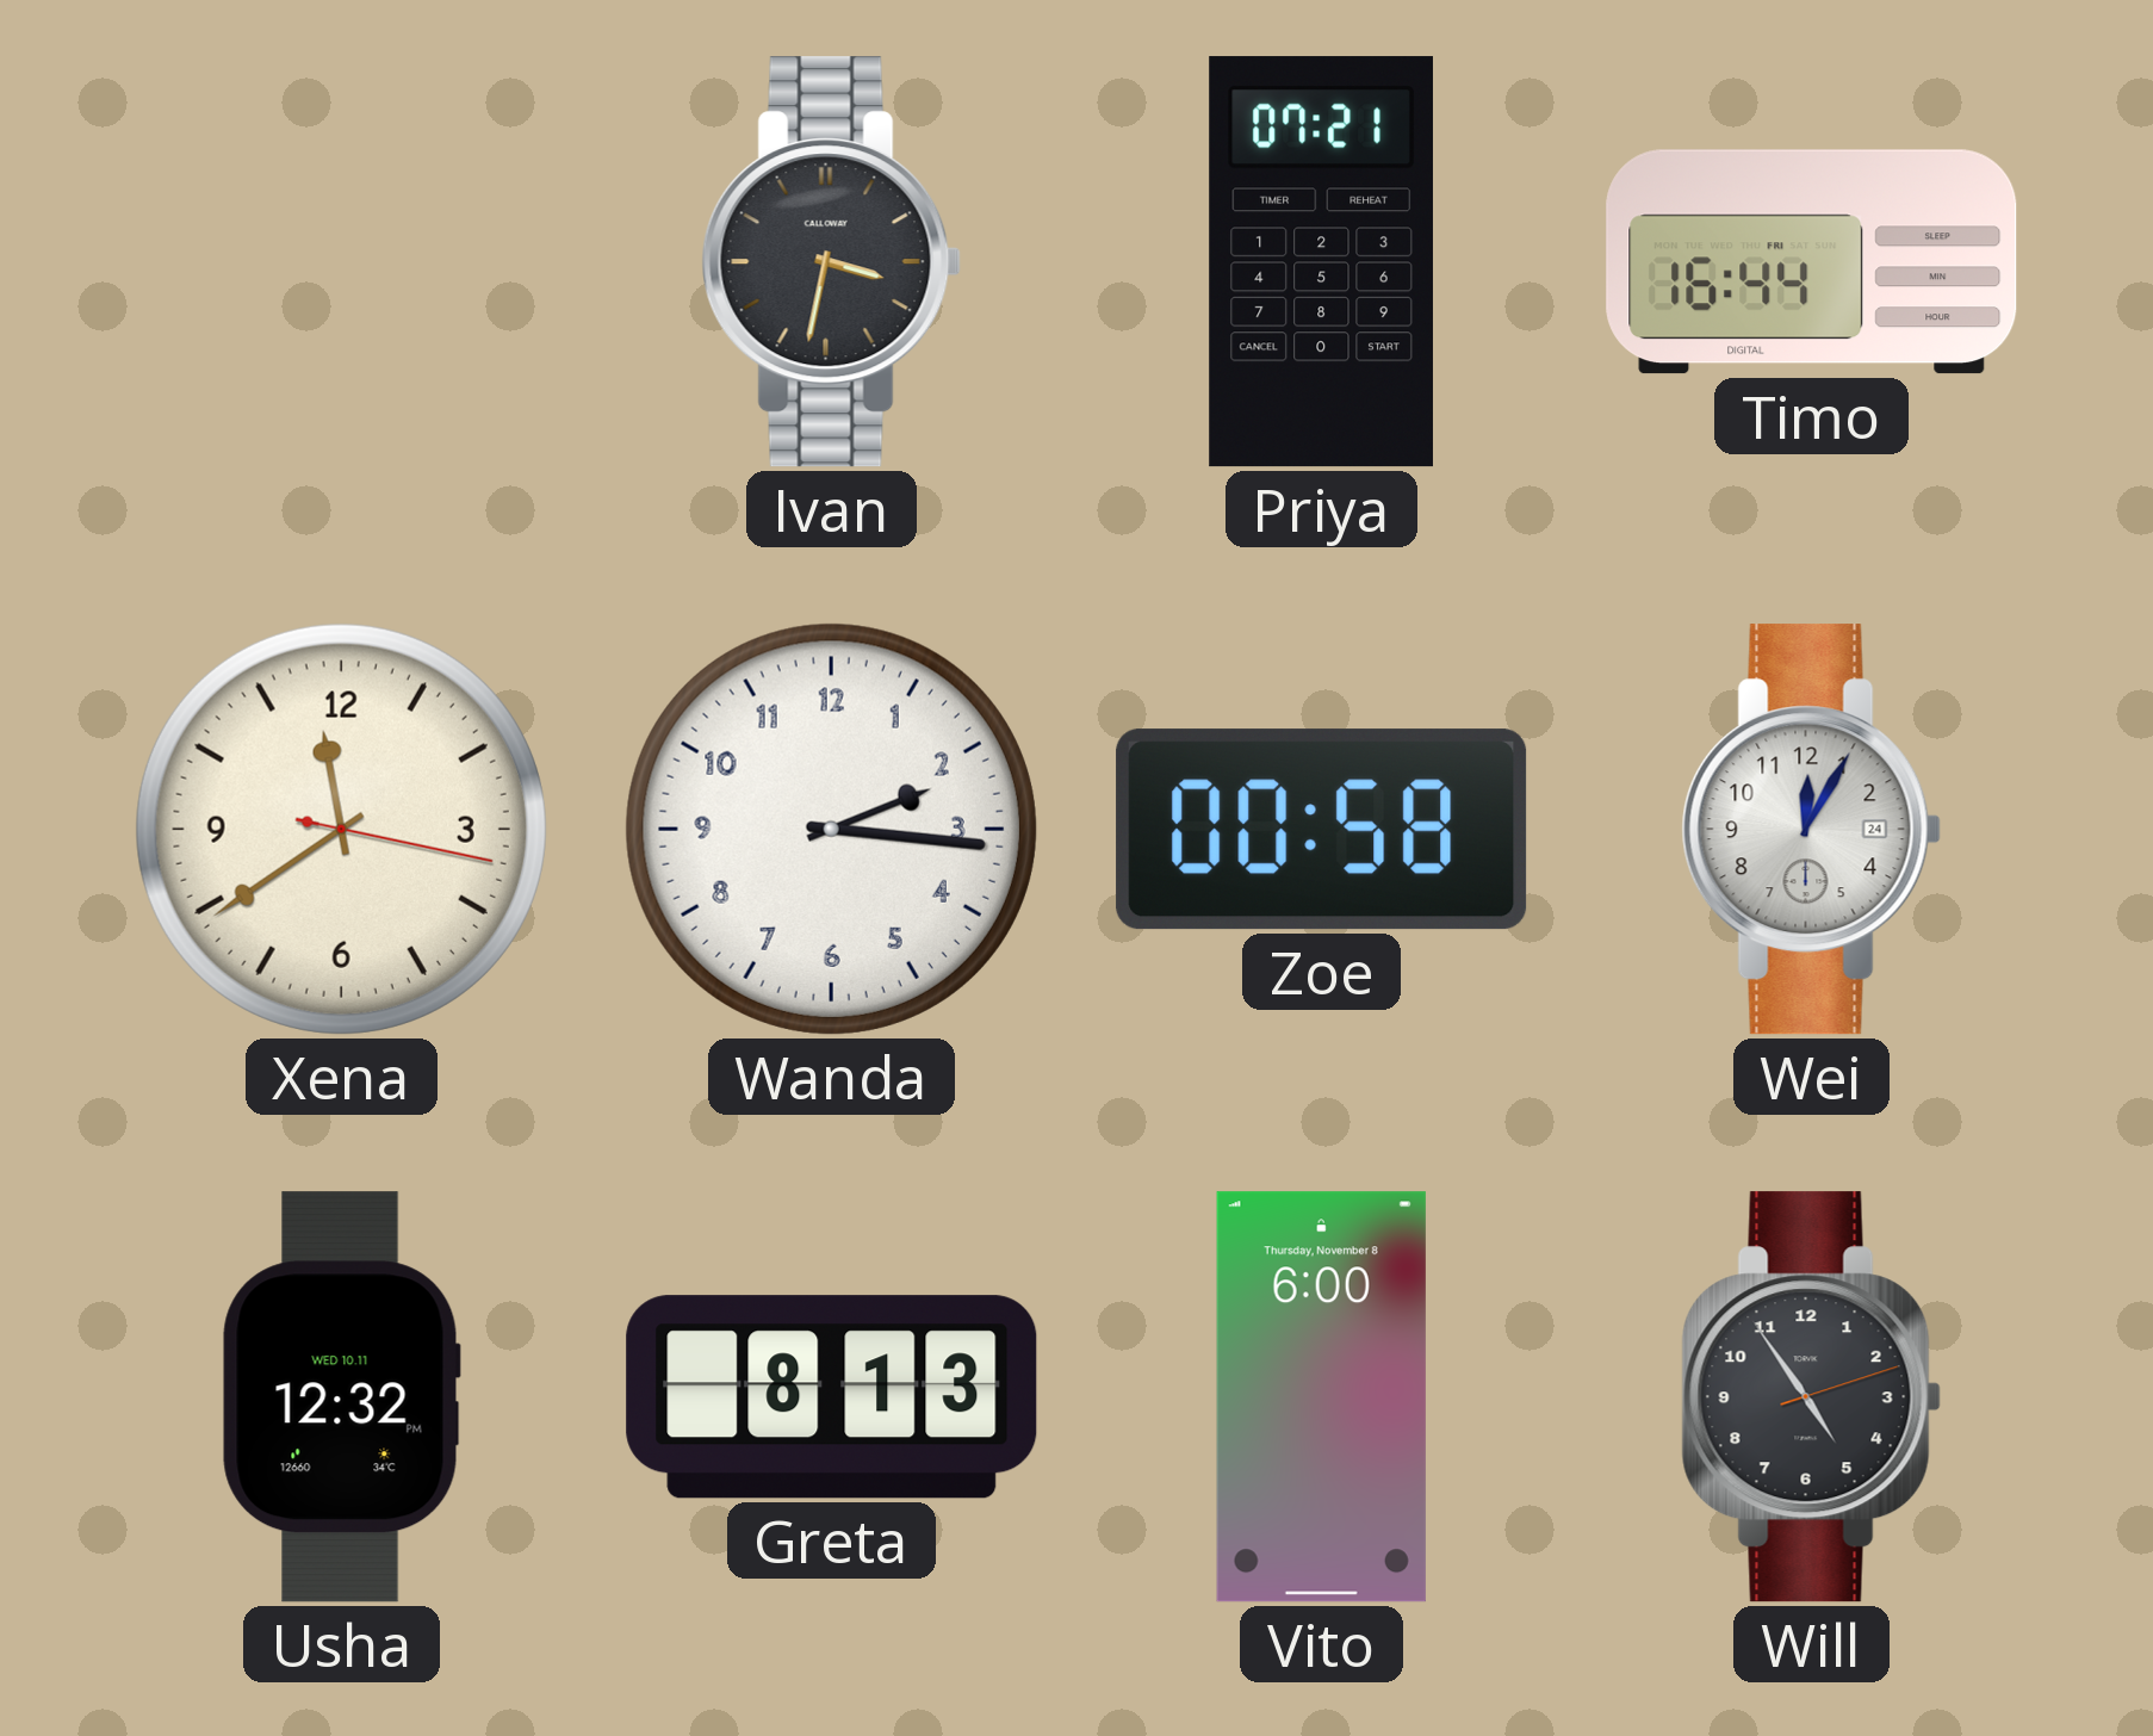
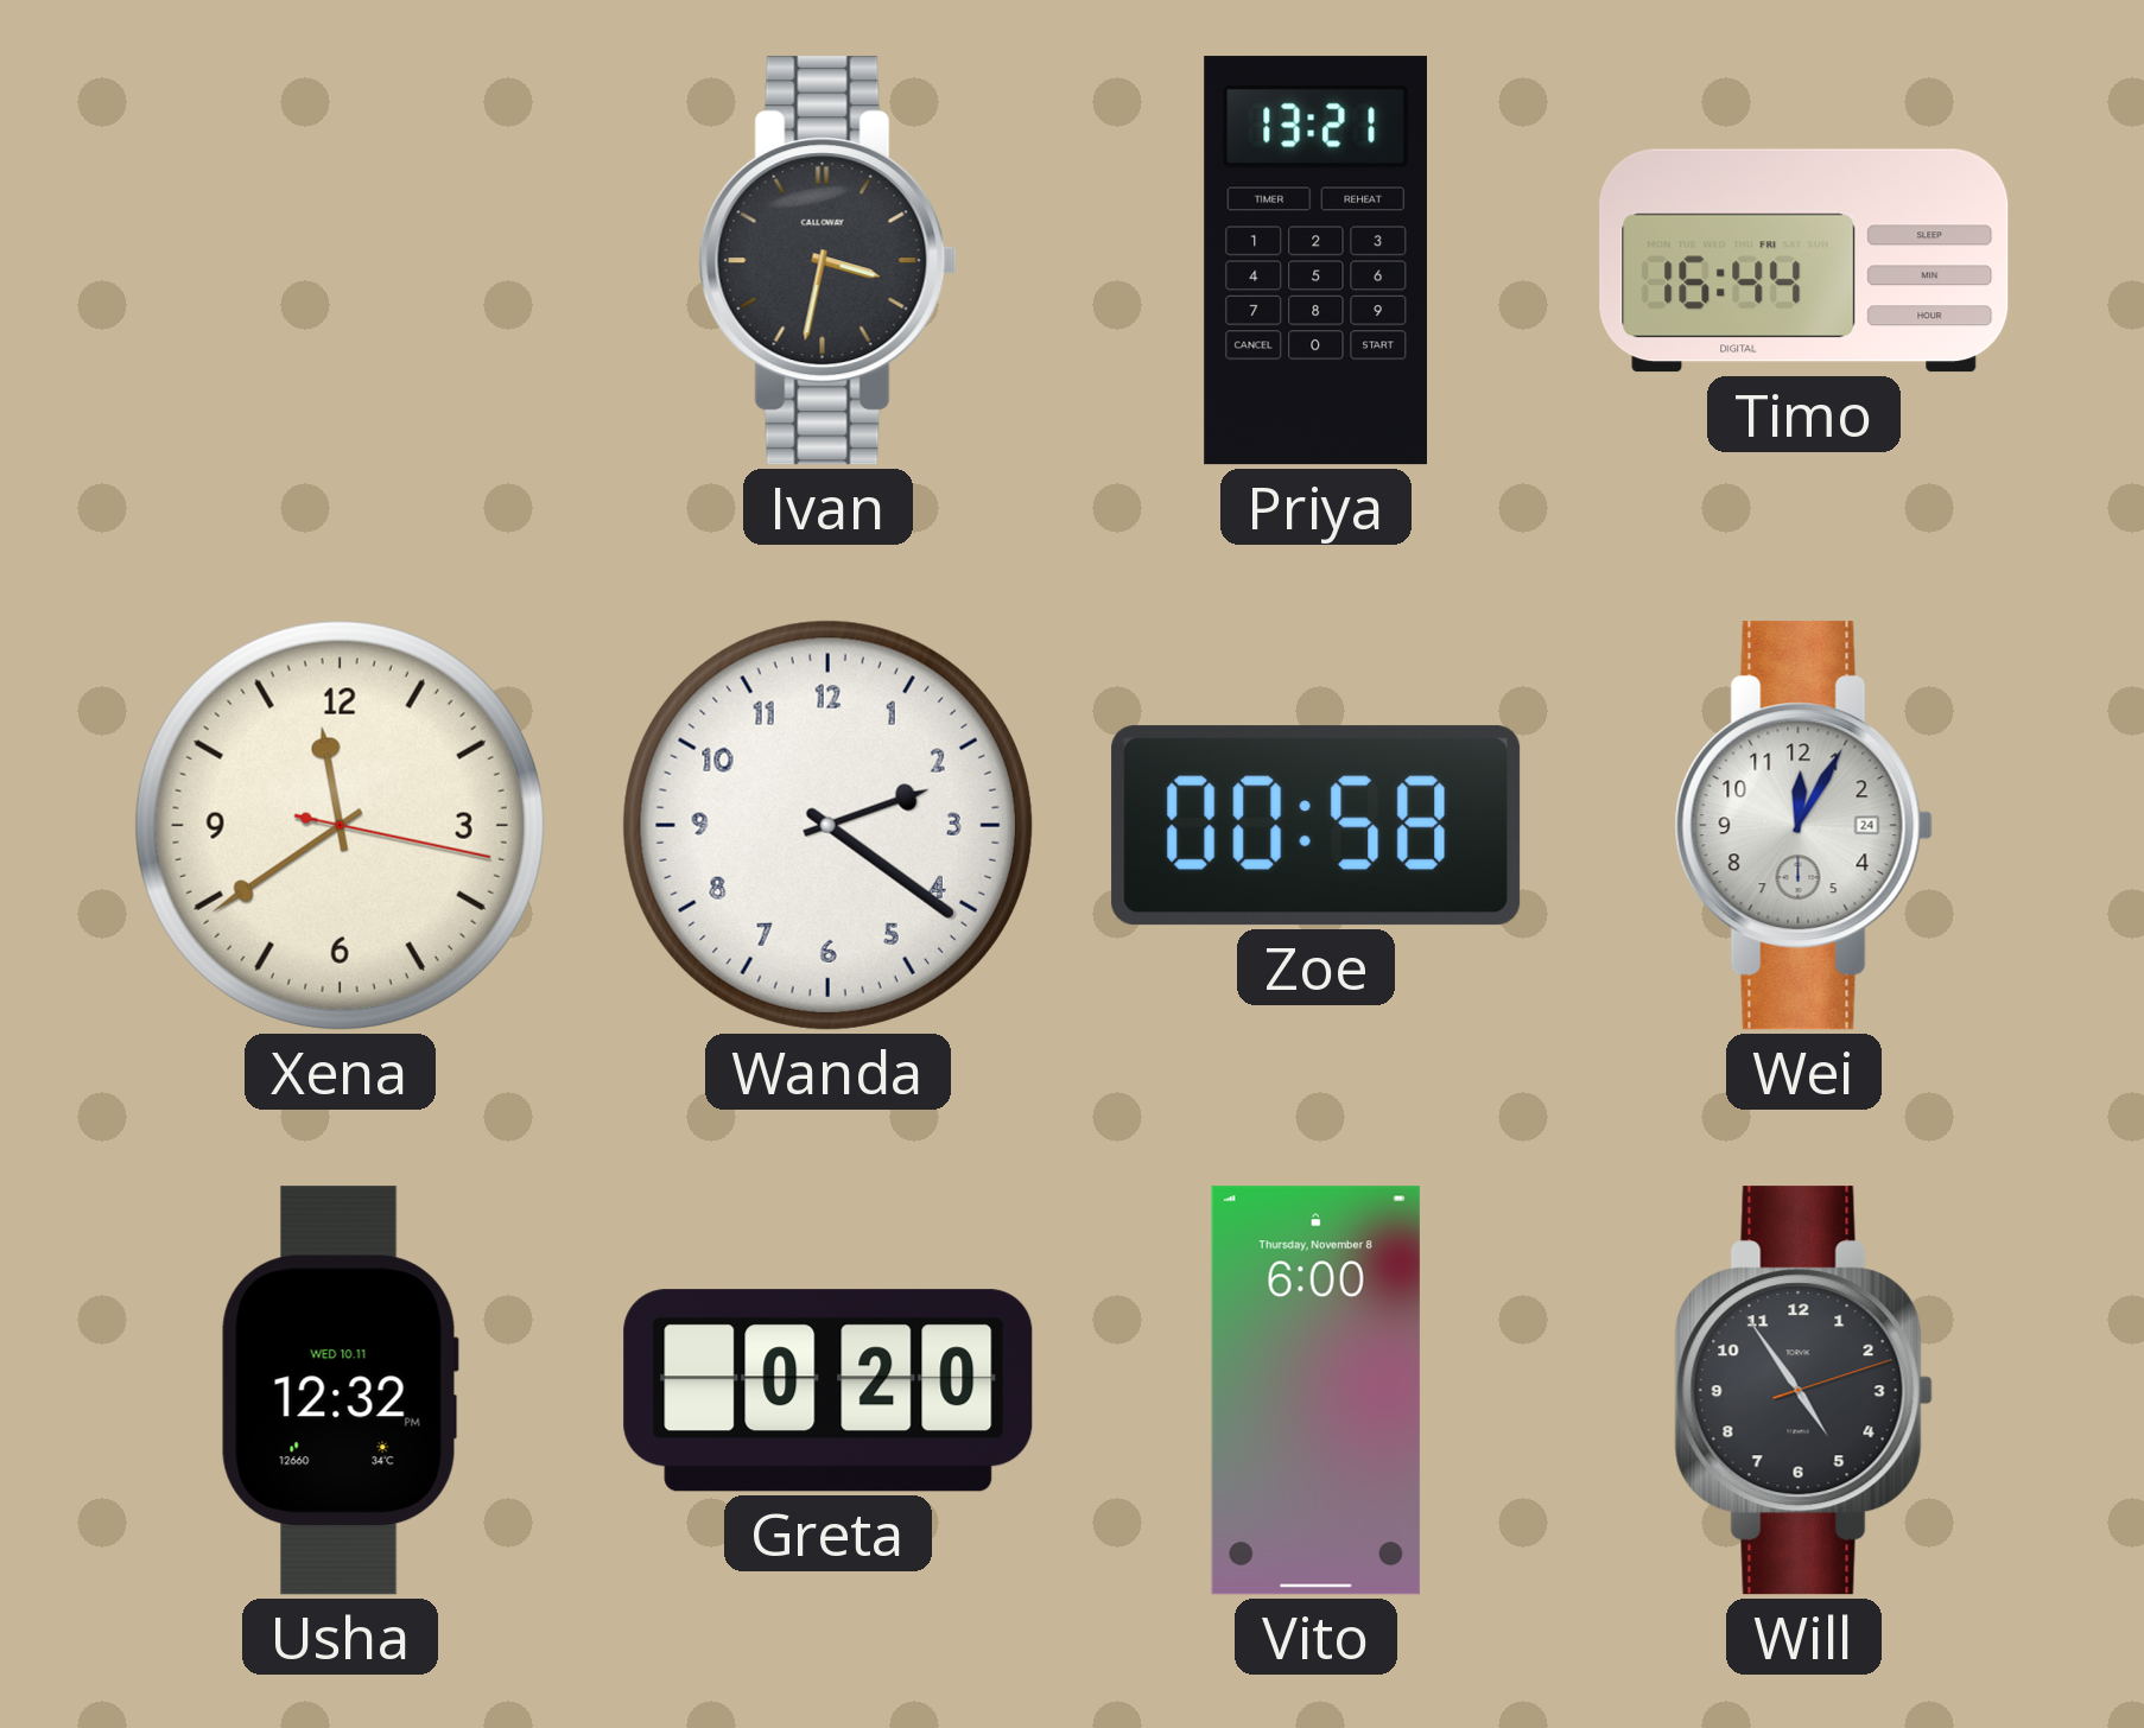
Priya: 07:21 -> 13:21
Wanda: 2:16 -> 2:21
Greta: 8:13 -> 0:20
